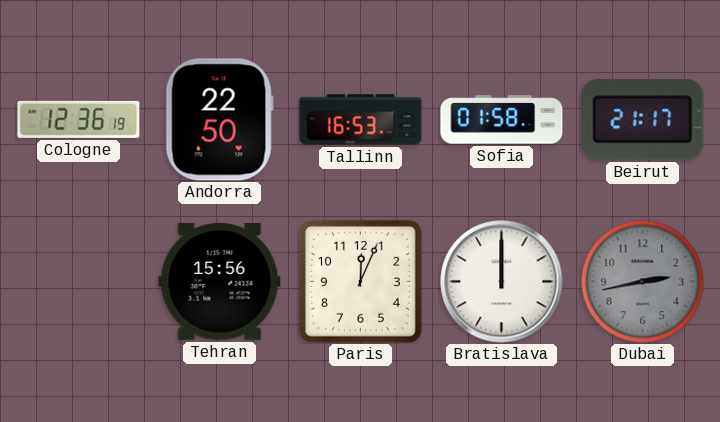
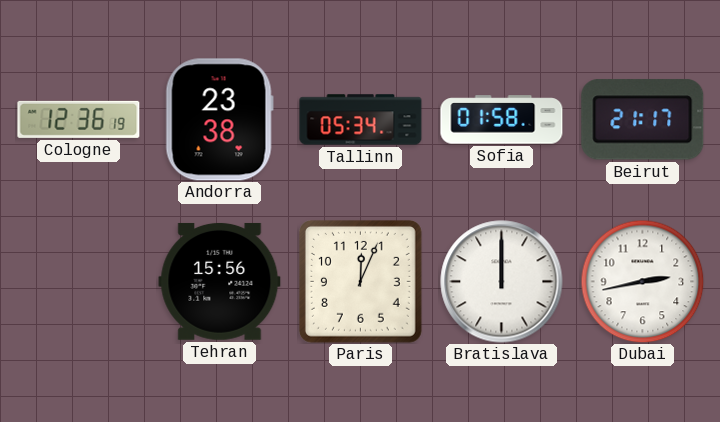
Andorra: 22:50 -> 23:38
Tallinn: 16:53 -> 05:34
Dubai dial: grey -> white
